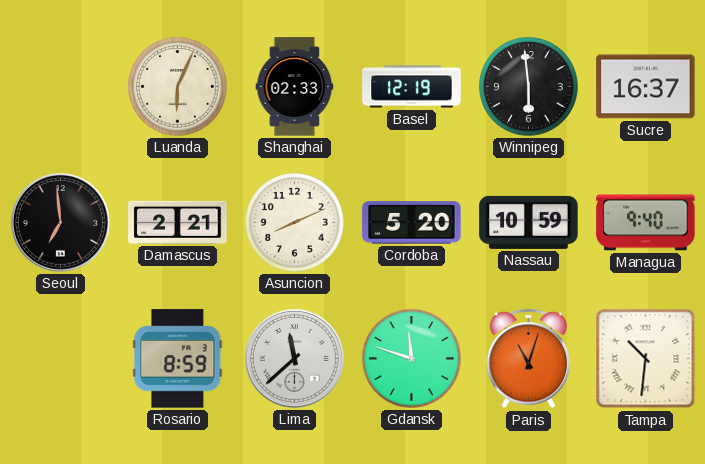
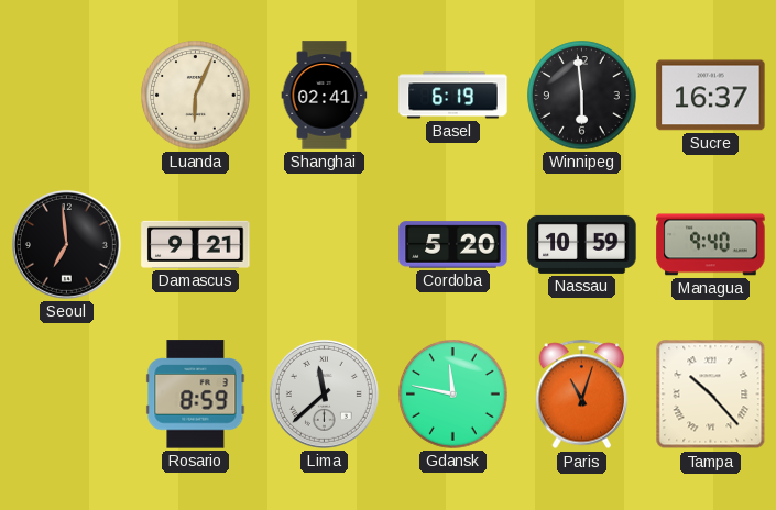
Shanghai: 02:33 -> 02:41
Basel: 12:19 -> 6:19
Damascus: 2:21 -> 9:21
Asuncion: 8:11 -> none
Gdansk: 11:48 -> 11:47
Tampa: 10:31 -> 10:23
